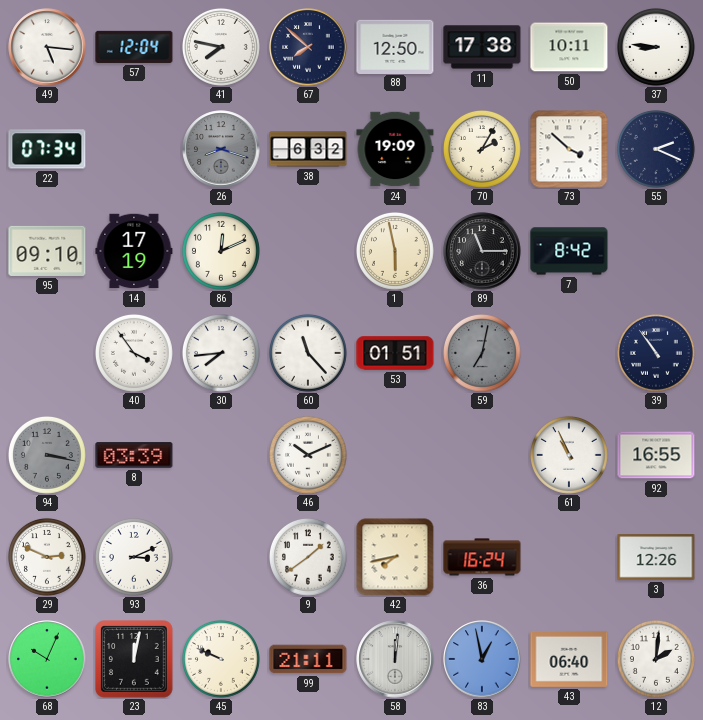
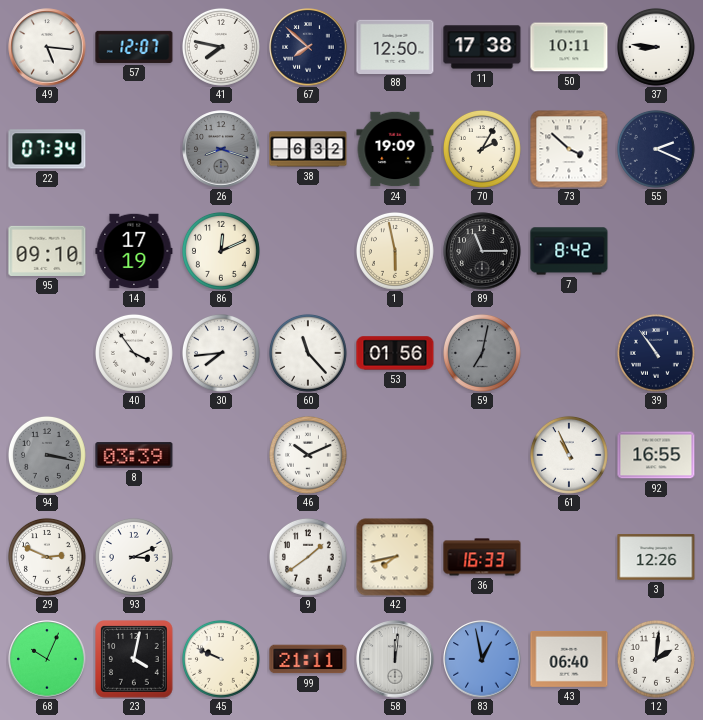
57: 12:04 -> 12:07
53: 01:51 -> 01:56
36: 16:24 -> 16:33
23: 12:02 -> 4:02
